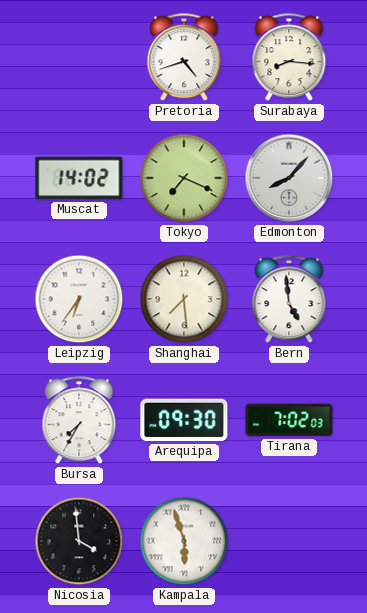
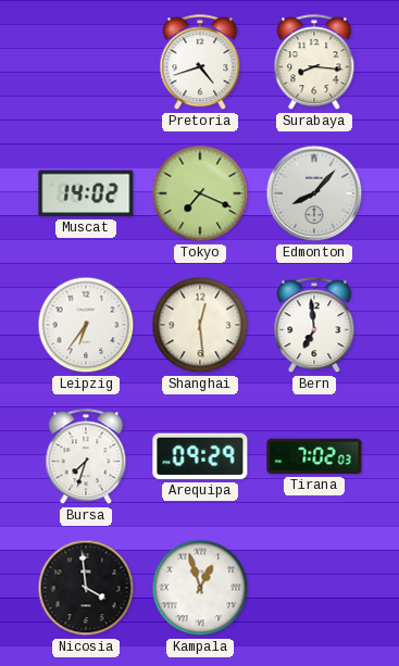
Shanghai: 7:29 -> 12:29
Bern: 4:59 -> 6:59
Bursa: 7:35 -> 7:33
Arequipa: 09:30 -> 09:29
Kampala: 5:57 -> 12:57
